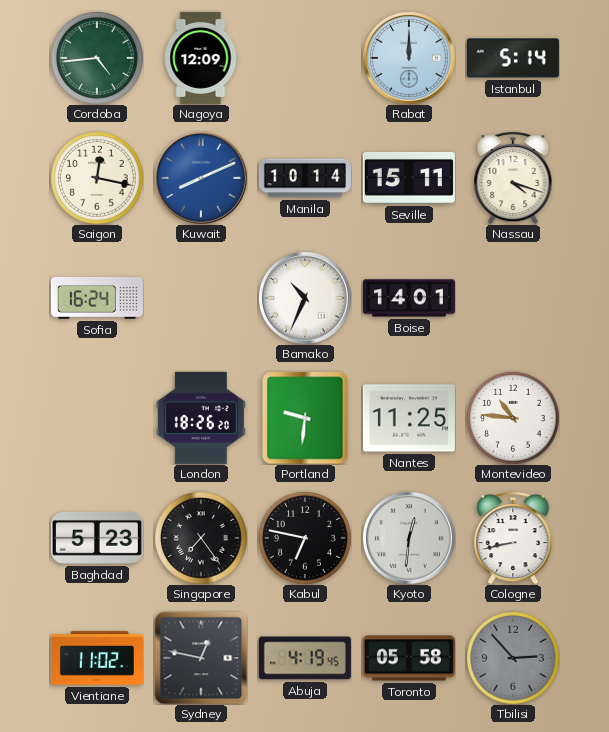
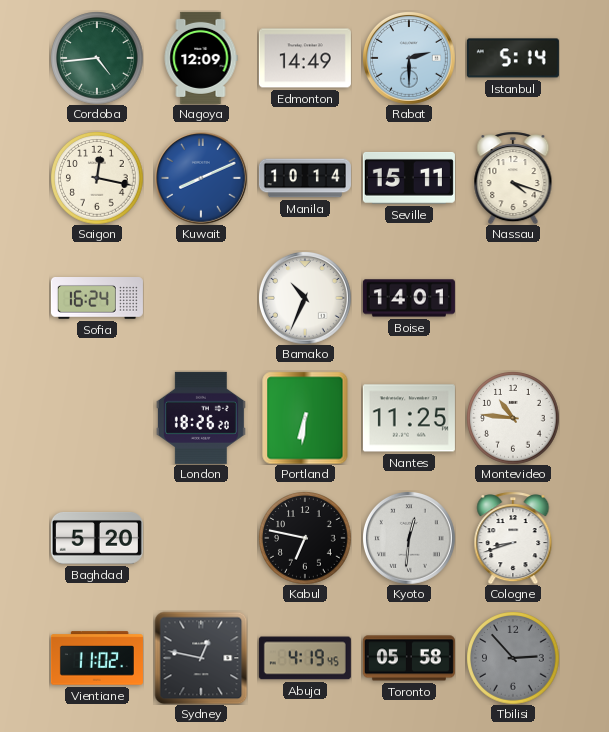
Edmonton: none -> 14:49
Rabat: 12:00 -> 2:30
Portland: 9:31 -> 6:31
Baghdad: 5:23 -> 5:20
Singapore: 7:24 -> none
Cologne: 8:43 -> 8:42
